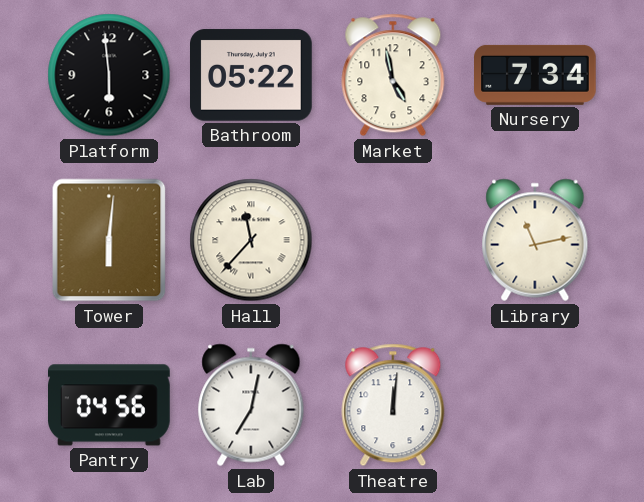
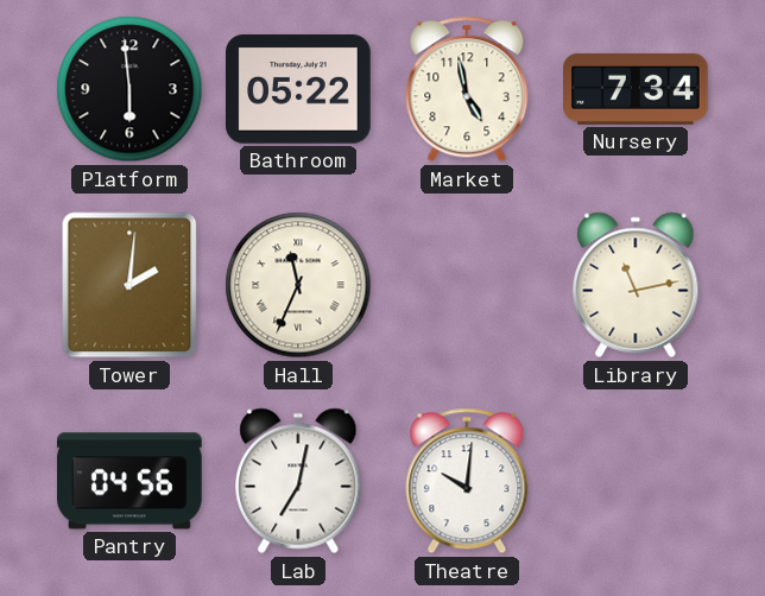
Tower: 6:01 -> 2:01
Hall: 11:37 -> 11:34
Theatre: 12:01 -> 10:01
